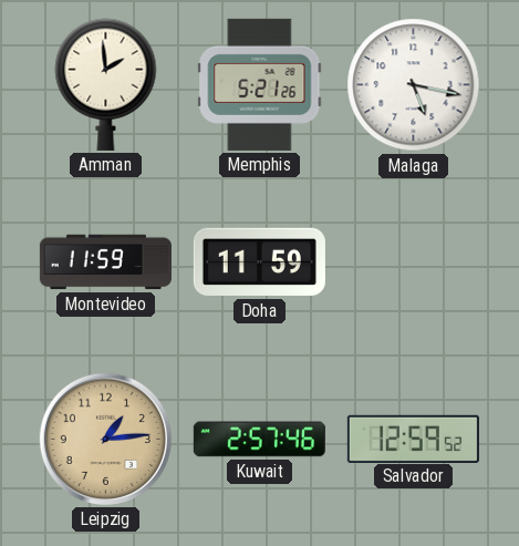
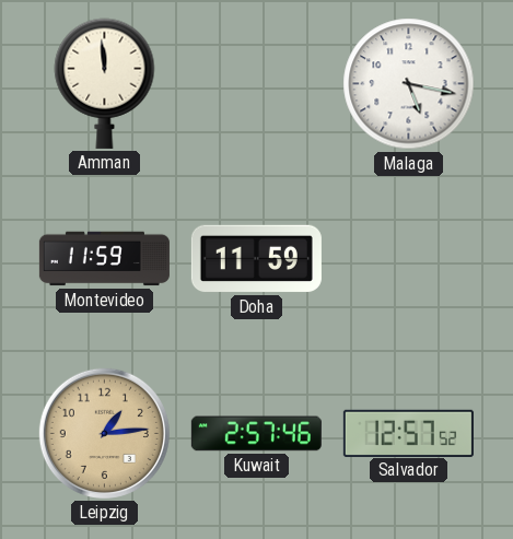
Amman: 1:59 -> 11:59
Memphis: 5:21 -> none
Salvador: 12:59 -> 12:57
